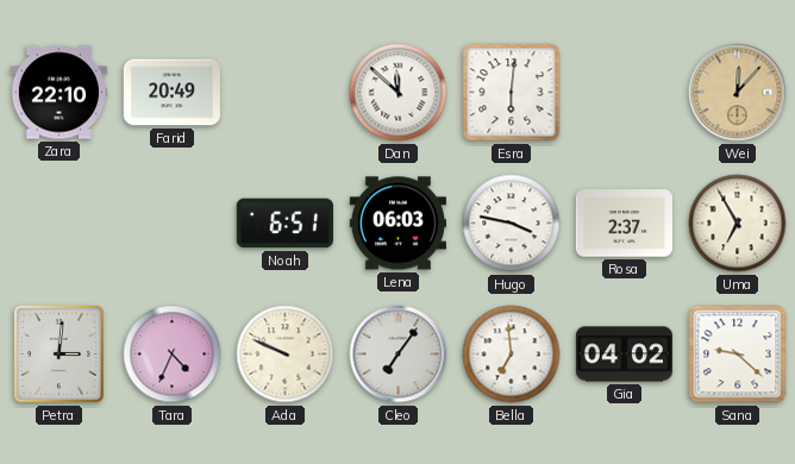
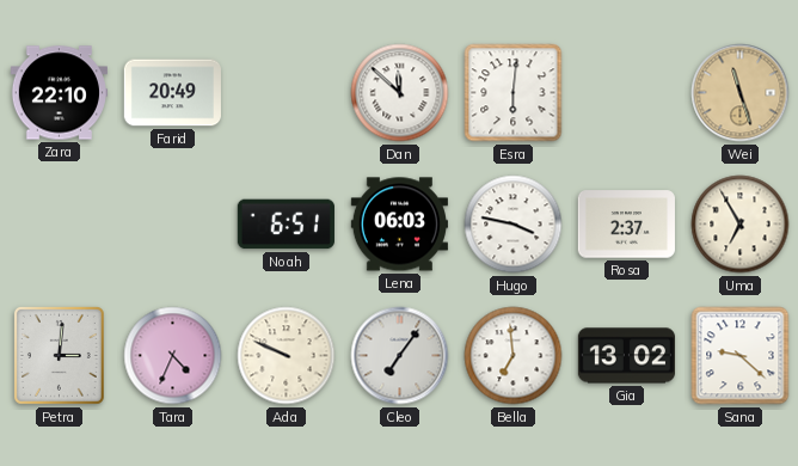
Wei: 12:07 -> 11:27
Gia: 04:02 -> 13:02
